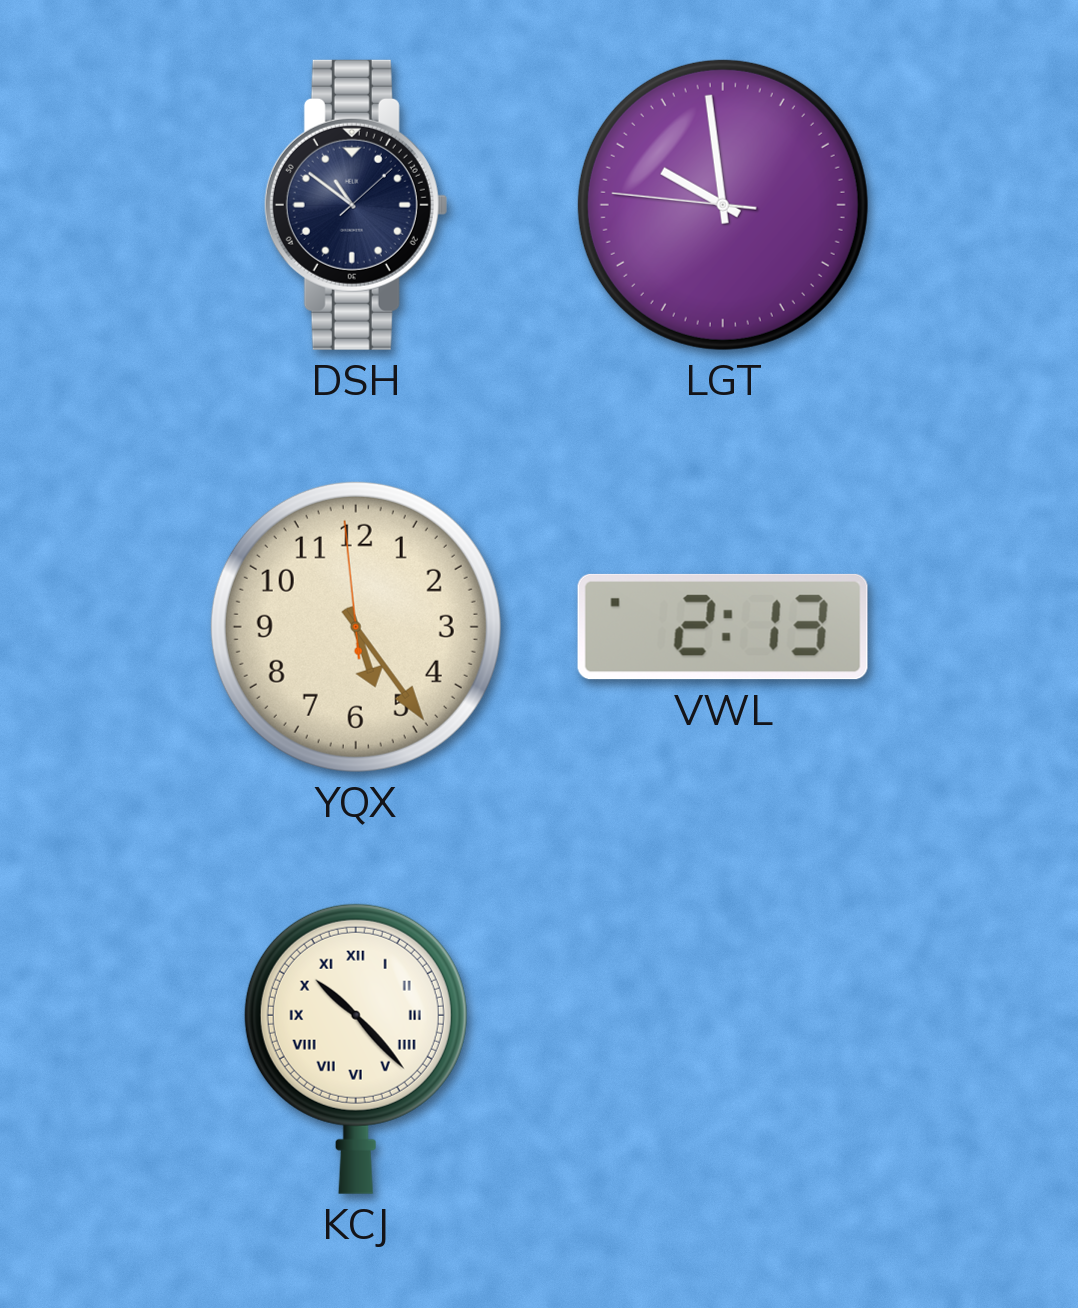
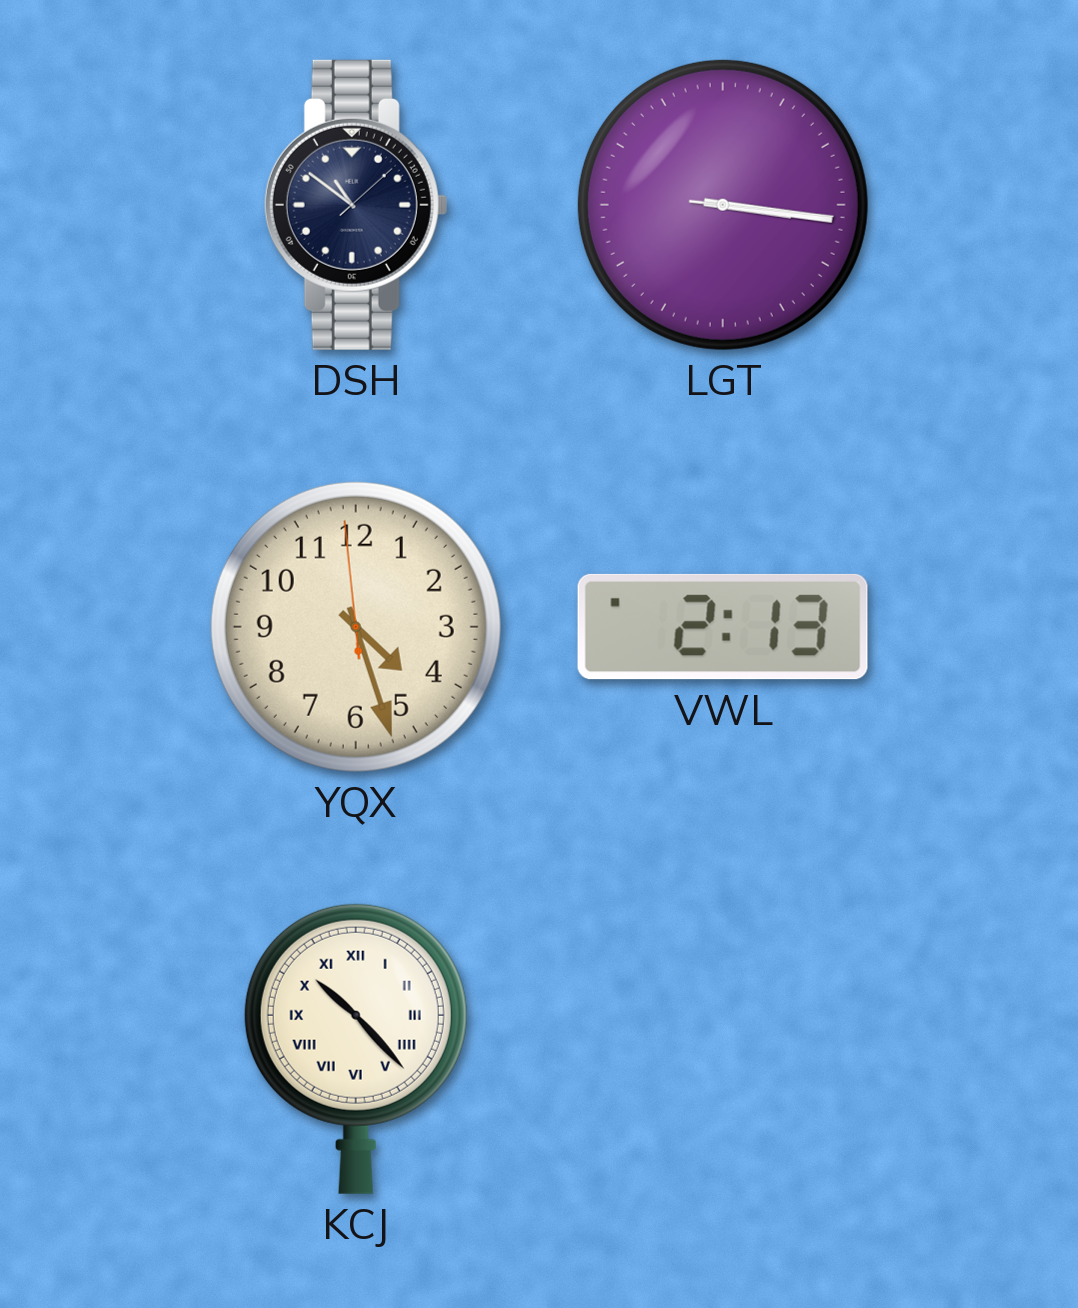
LGT: 9:58 -> 3:16
YQX: 5:23 -> 4:26
